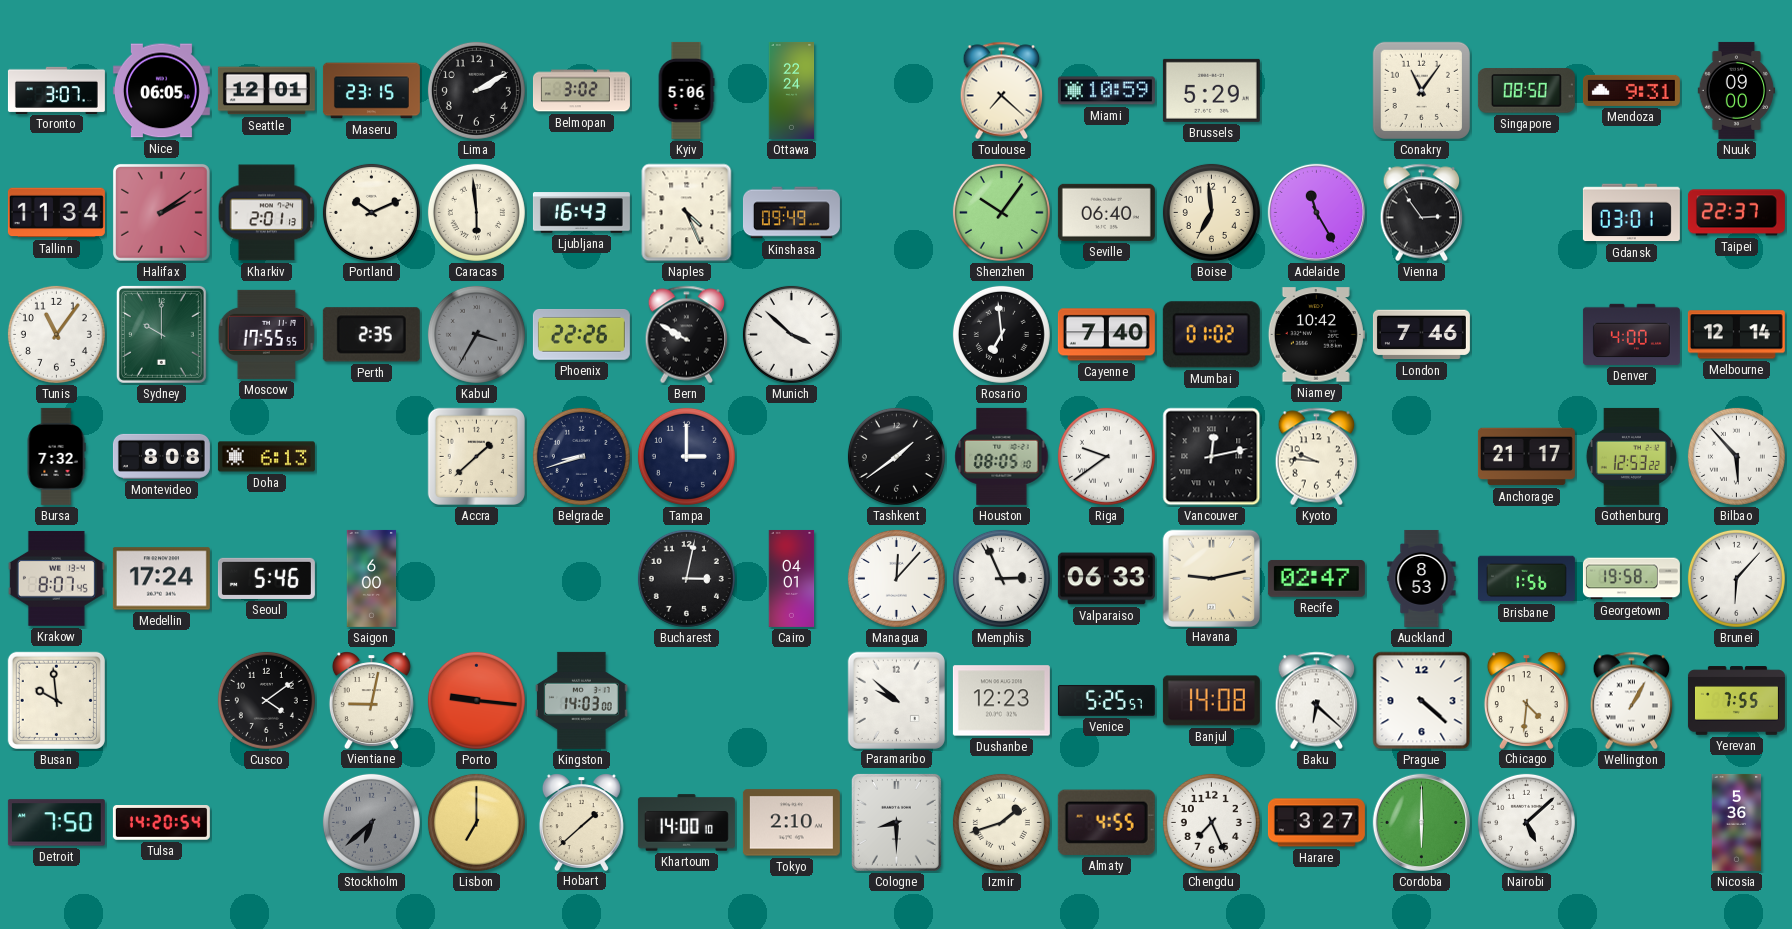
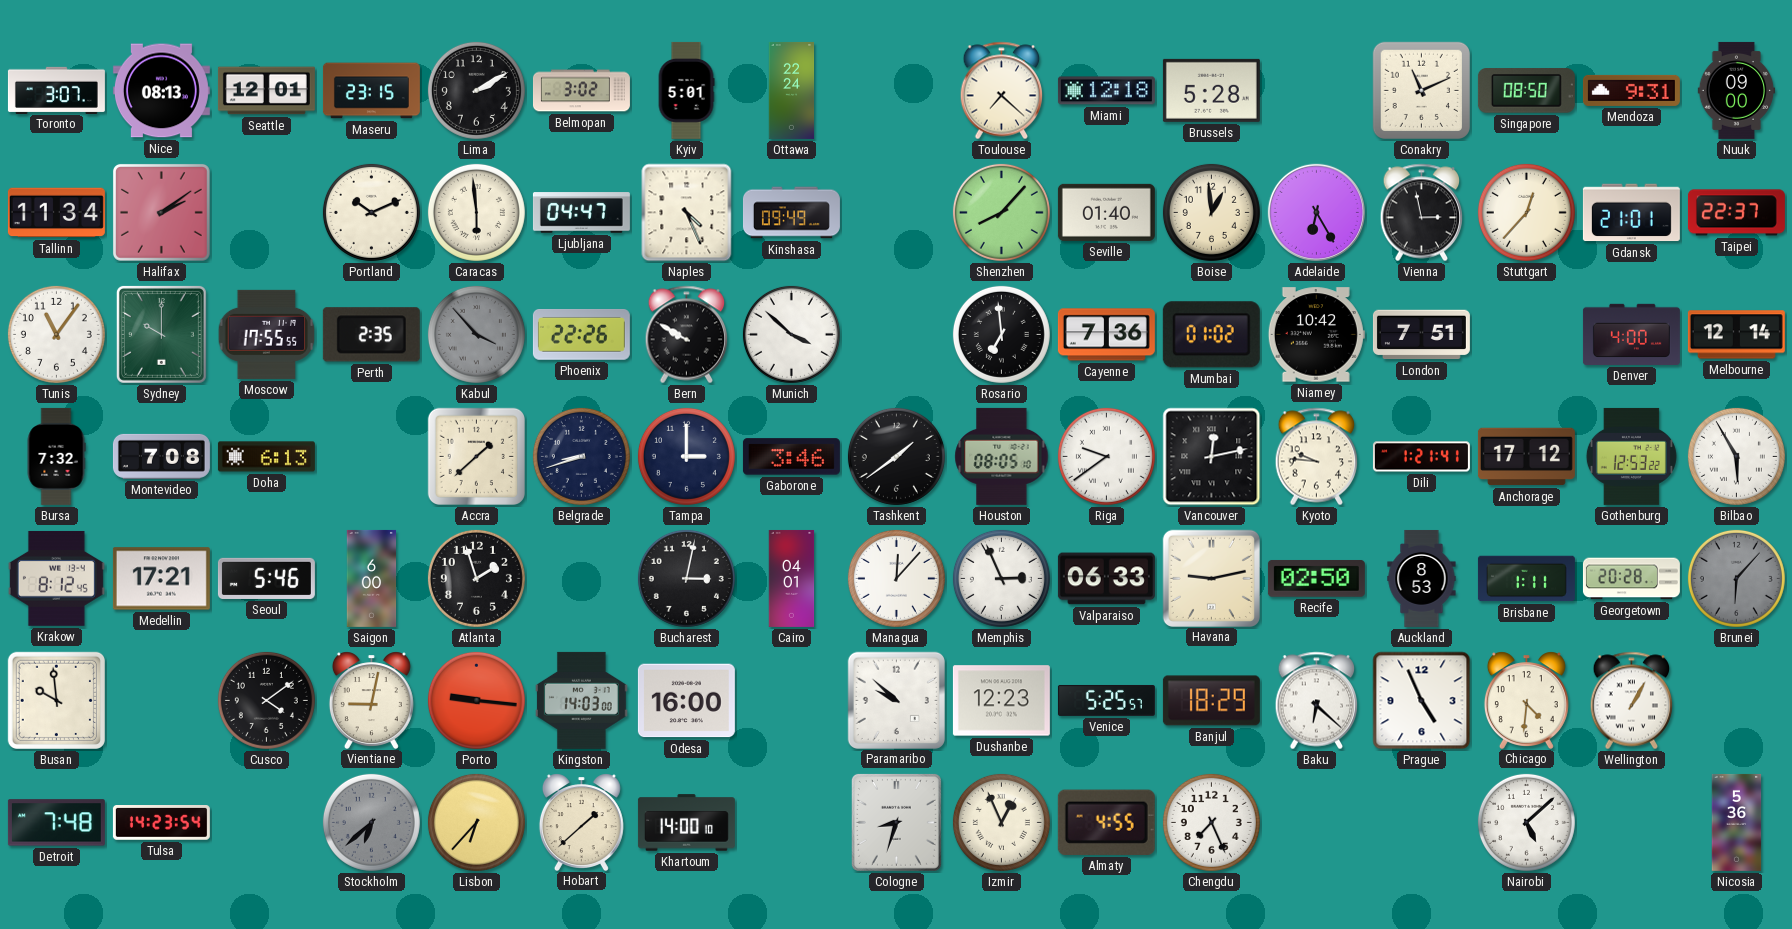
Nice: 06:05 -> 08:13
Kyiv: 5:06 -> 5:01
Miami: 10:59 -> 12:18
Brussels: 5:29 -> 5:28
Conakry: 11:06 -> 11:11
Kharkiv: 2:01 -> none
Ljubljana: 16:43 -> 04:47
Shenzhen: 10:06 -> 8:07
Seville: 06:40 -> 01:40
Boise: 6:59 -> 12:59
Adelaide: 11:25 -> 6:25
Vienna: 2:54 -> 2:58
Stuttgart: none -> 12:37
Gdansk: 03:01 -> 21:01
Kabul: 3:35 -> 3:53
Cayenne: 7:40 -> 7:36
London: 7:46 -> 7:51
Montevideo: 8:08 -> 7:08
Gaborone: none -> 3:46
Dili: none -> 1:21
Anchorage: 21:17 -> 17:12
Bilbao: 5:53 -> 5:55
Krakow: 8:07 -> 8:12
Medellin: 17:24 -> 17:21
Atlanta: none -> 1:57
Recife: 02:47 -> 02:50
Brisbane: 1:56 -> 1:11
Georgetown: 19:58 -> 20:28
Brunei dial: white -> grey
Odesa: none -> 16:00
Banjul: 14:08 -> 18:29
Prague: 4:22 -> 4:56
Yerevan: 7:55 -> none
Detroit: 7:50 -> 7:48
Tulsa: 14:20 -> 14:23
Lisbon: 7:00 -> 6:37
Tokyo: 2:10 -> none
Cologne: 8:30 -> 8:33
Izmir: 1:42 -> 12:56
Harare: 3:27 -> none
Cordoba: 6:00 -> none
